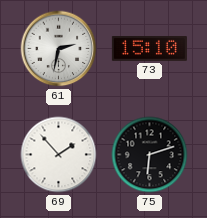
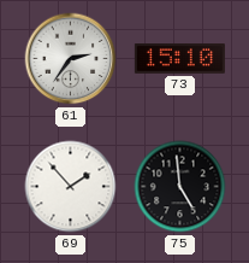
61: 2:32 -> 2:36
75: 6:12 -> 4:59
